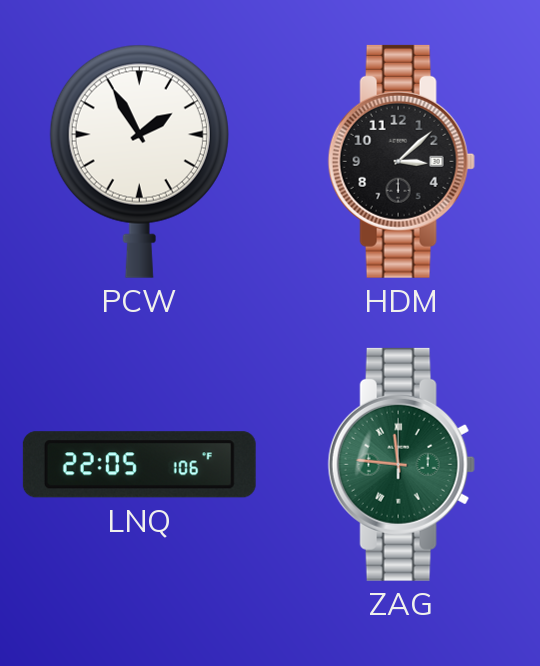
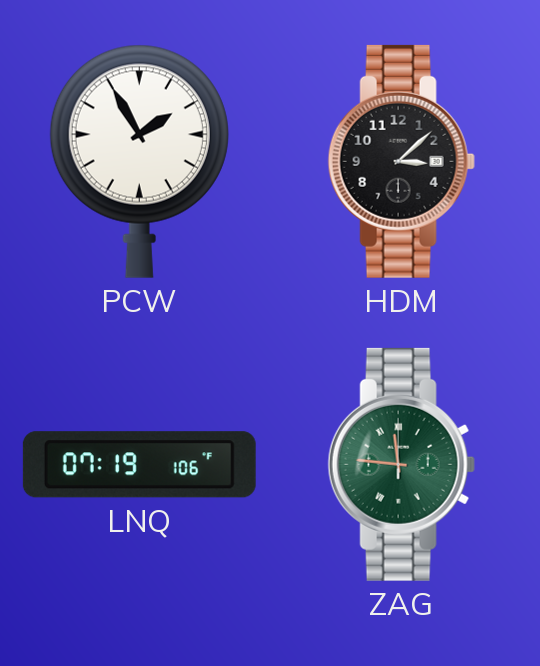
LNQ: 22:05 -> 07:19
